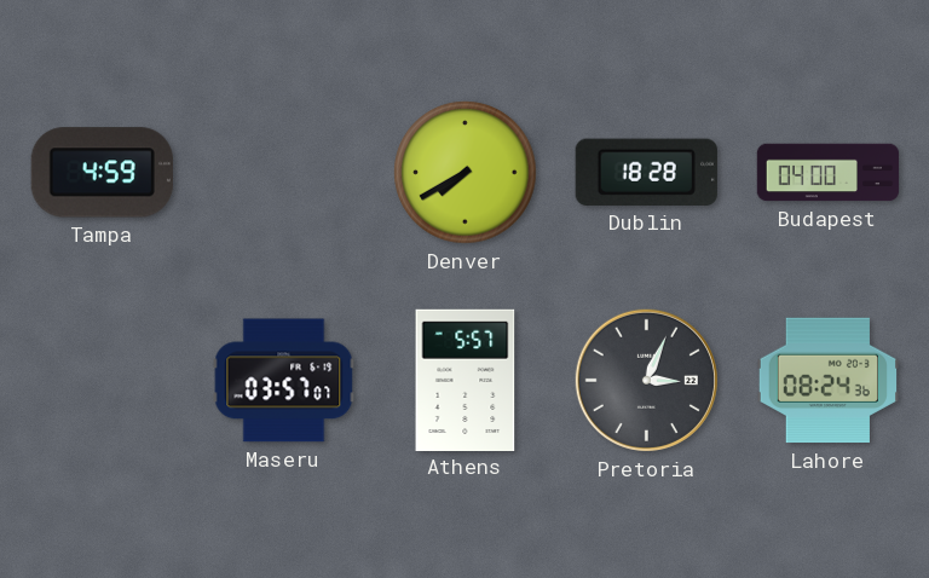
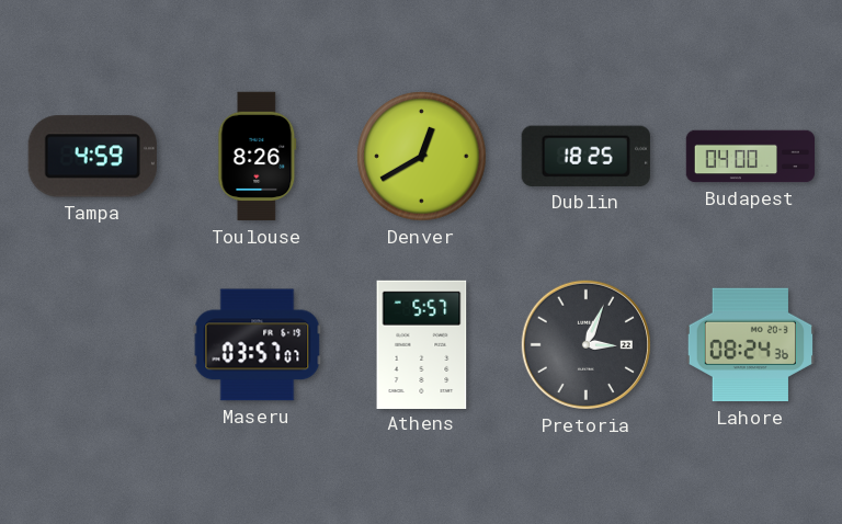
Toulouse: none -> 8:26
Denver: 7:40 -> 12:40
Dublin: 18:28 -> 18:25
